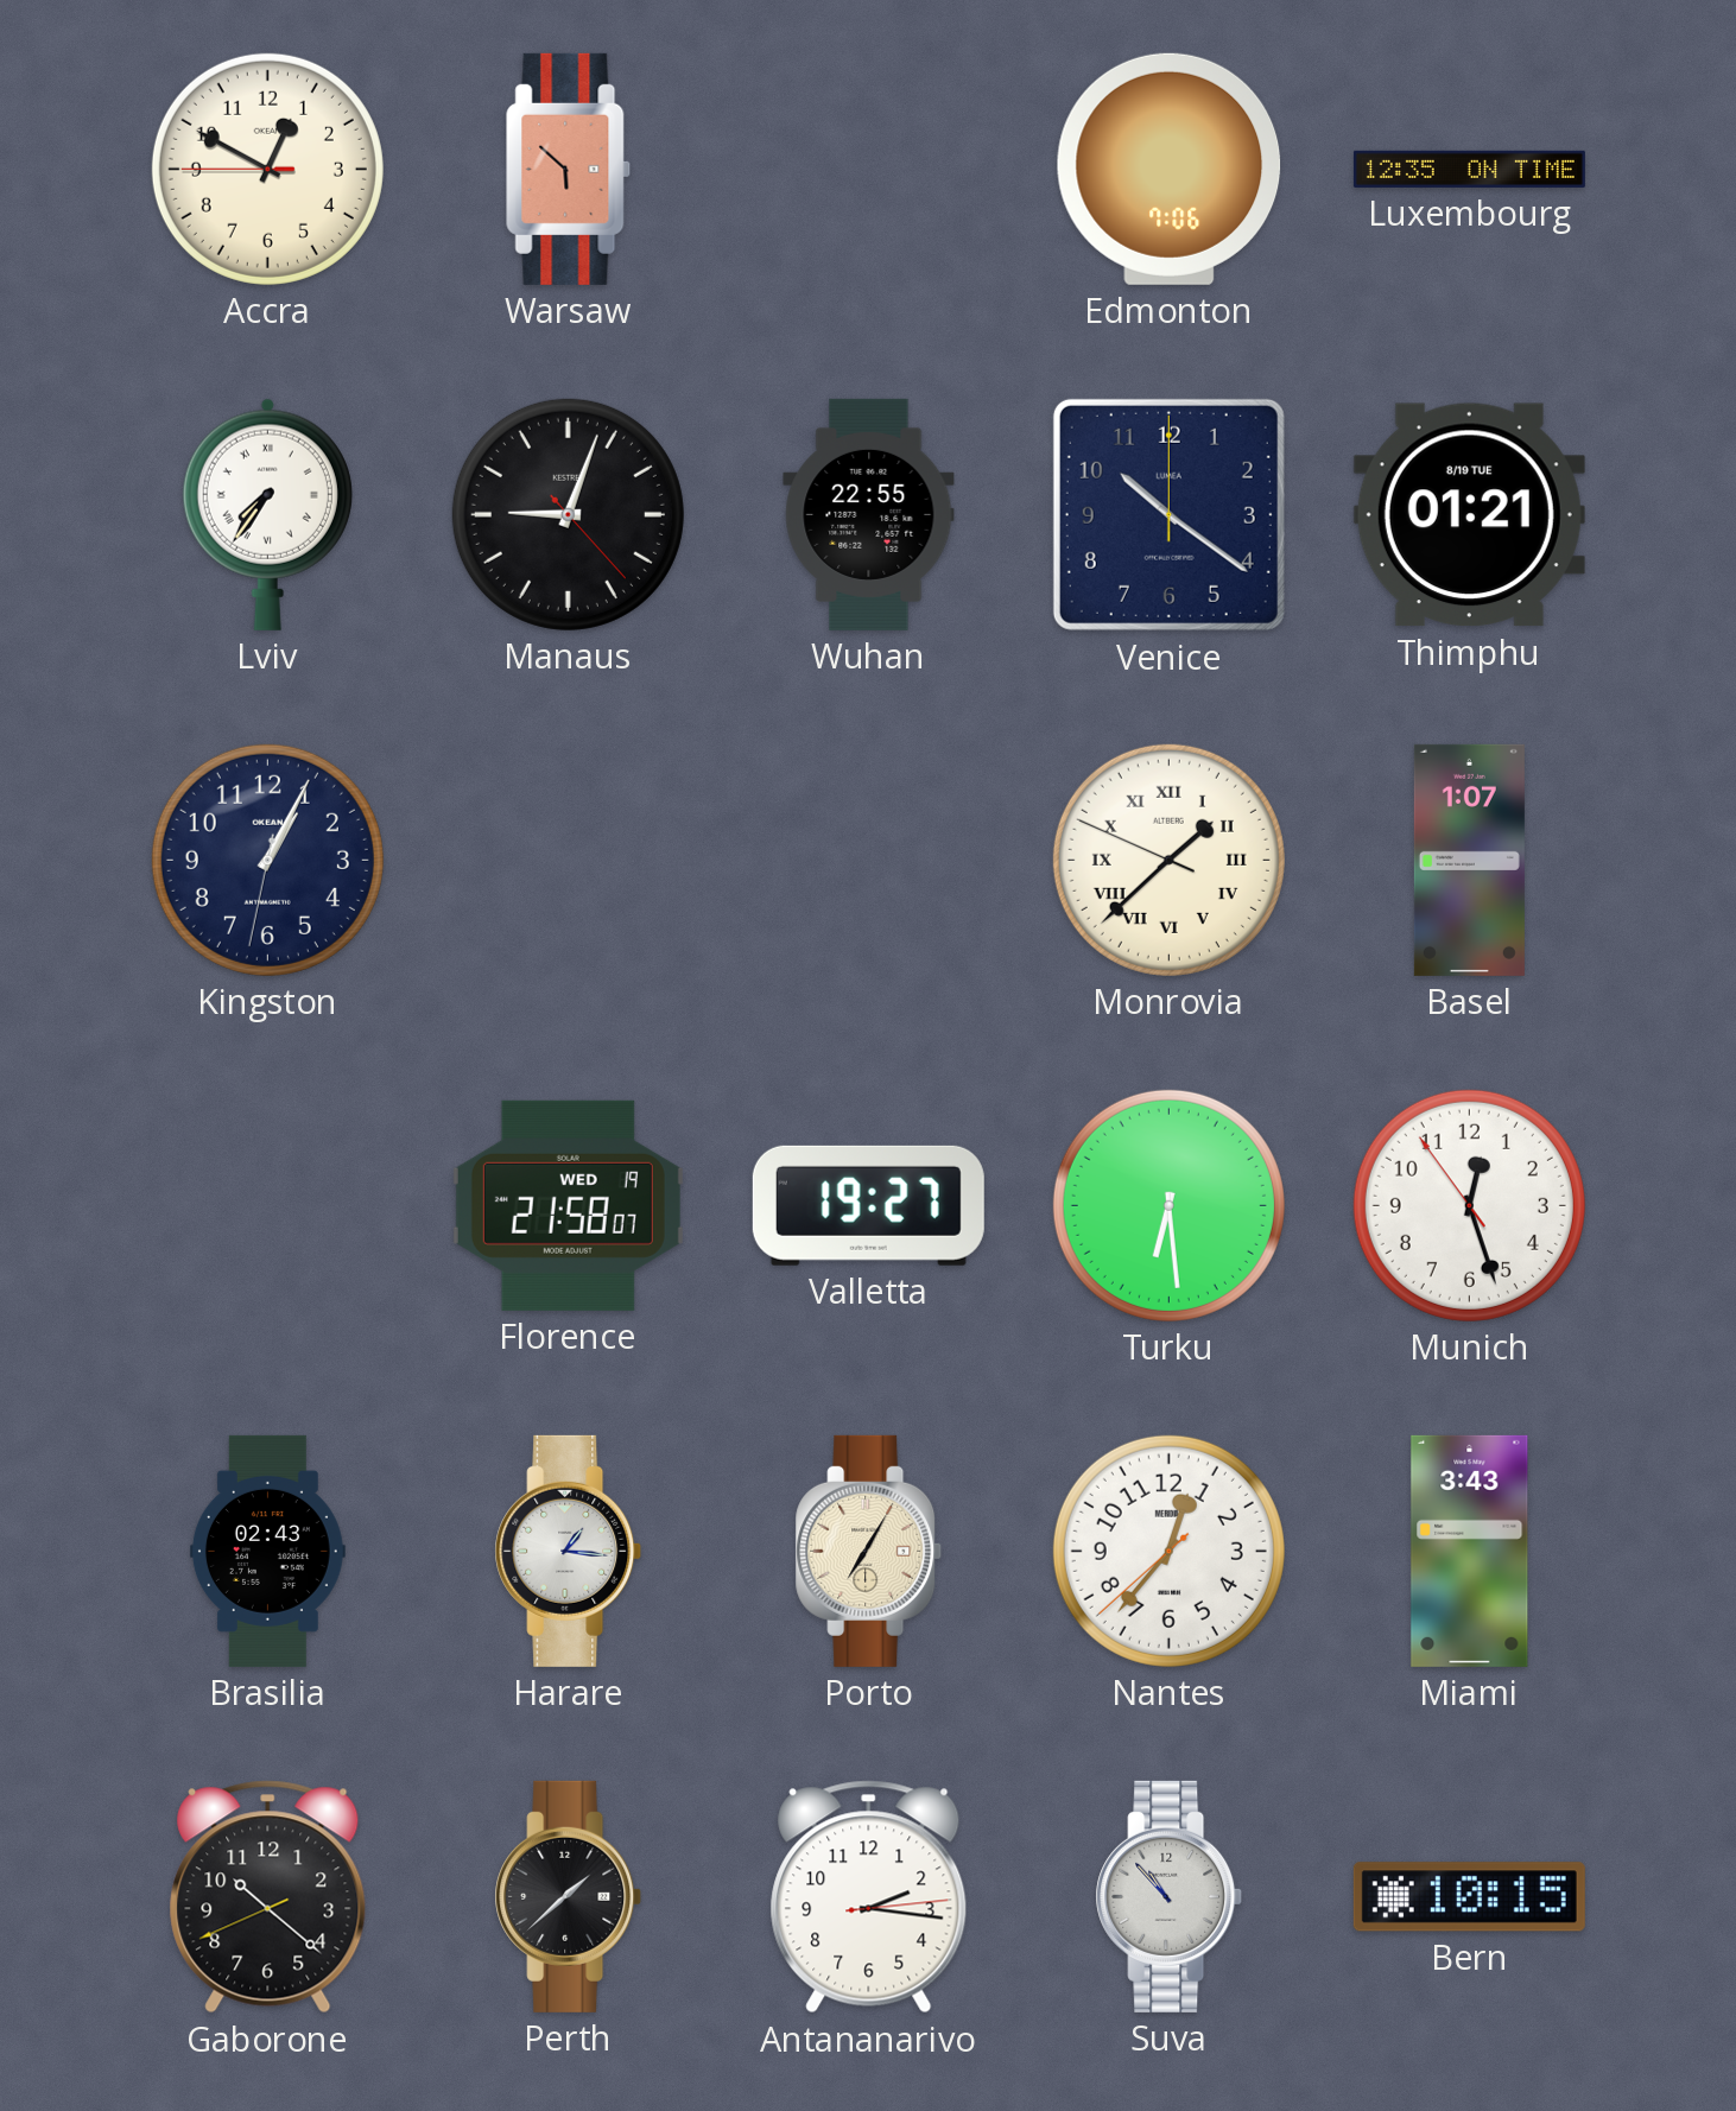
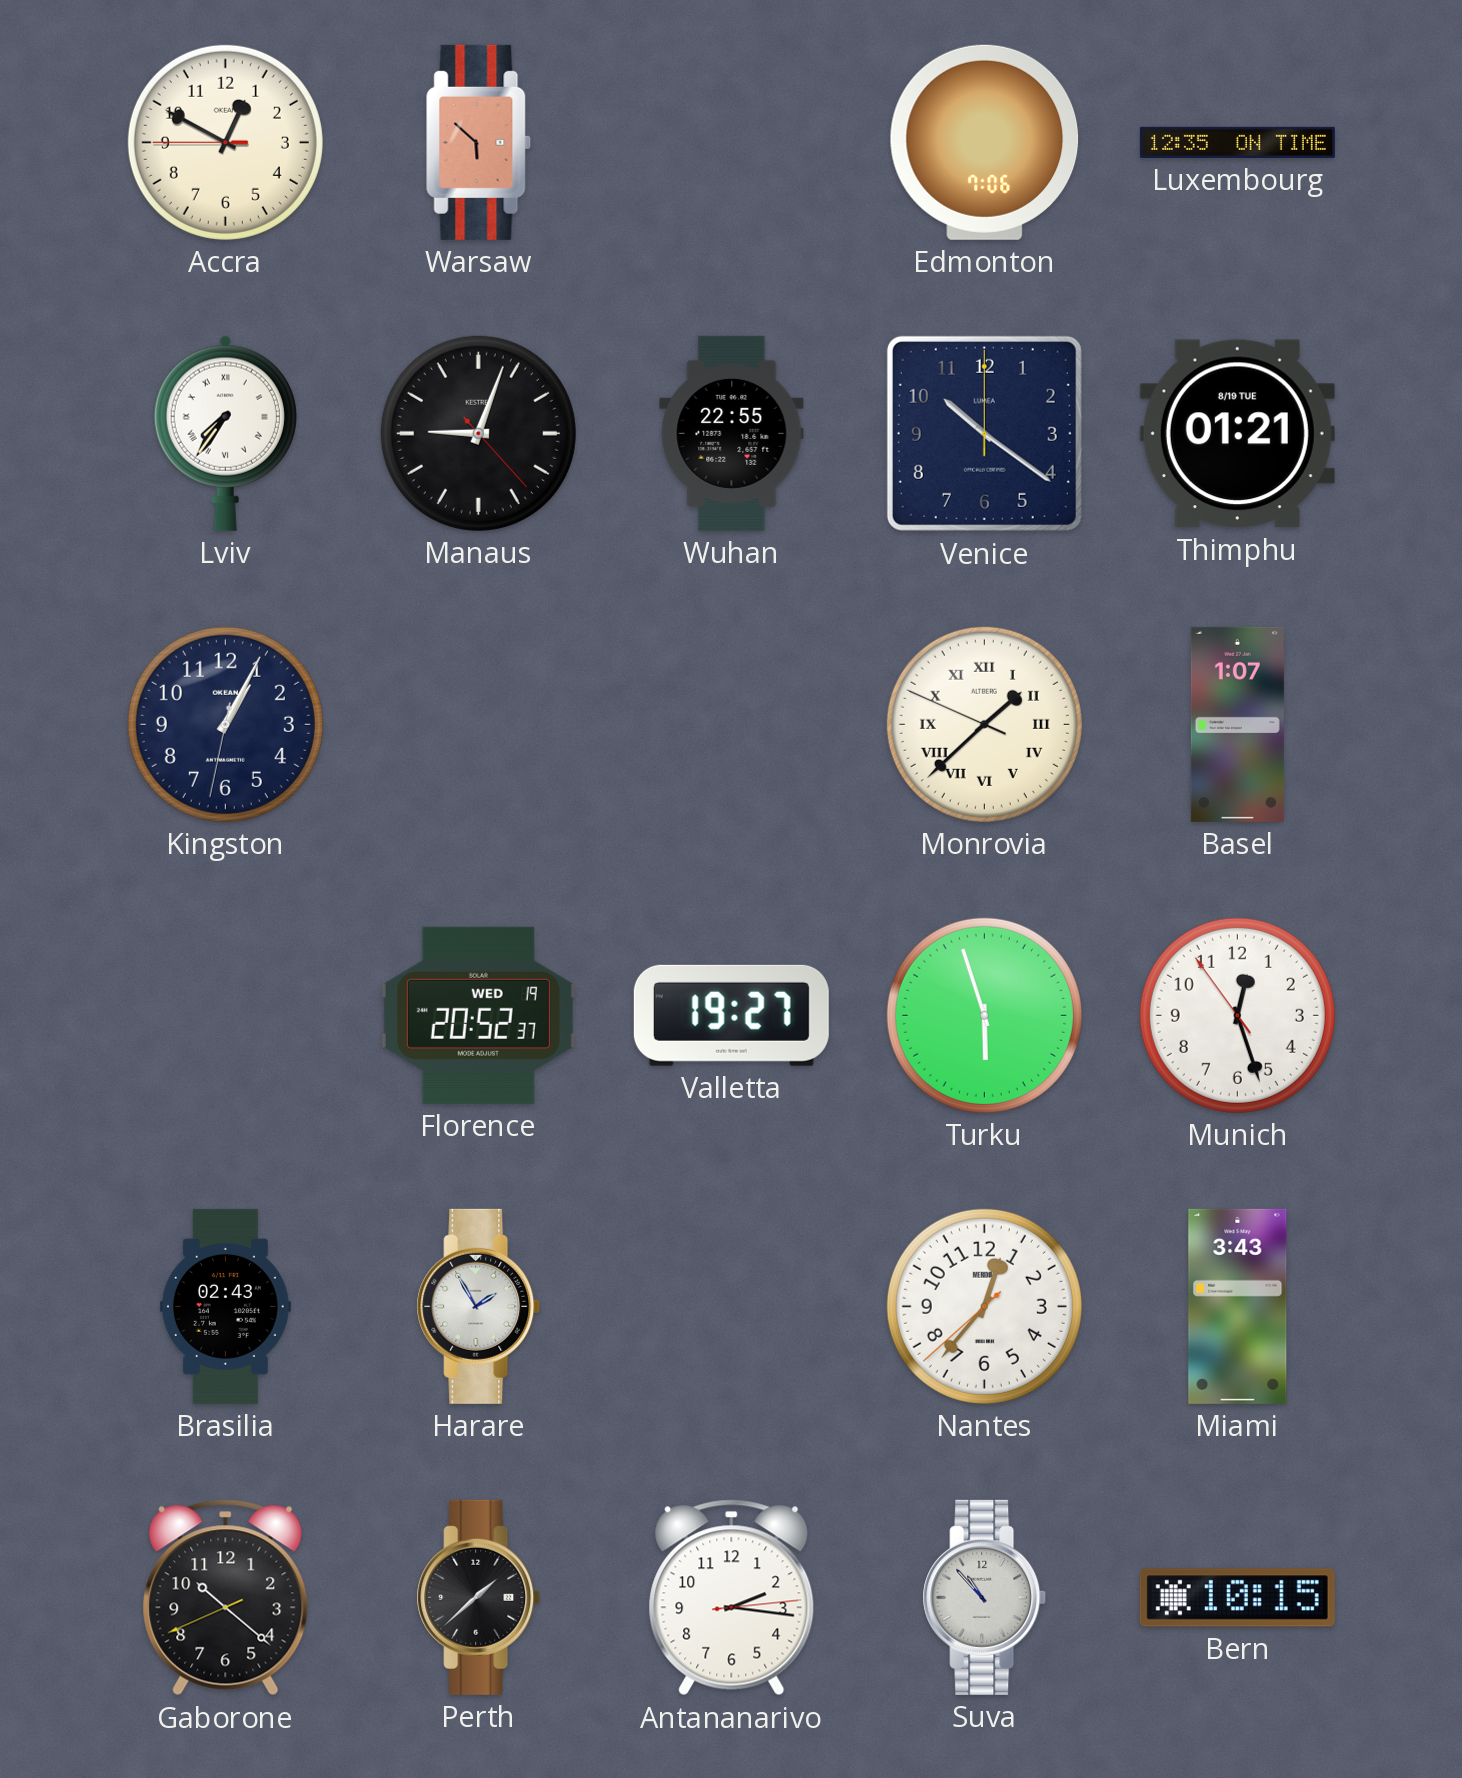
Florence: 21:58 -> 20:52
Turku: 6:29 -> 5:57
Harare: 1:16 -> 1:55
Porto: 7:05 -> none
